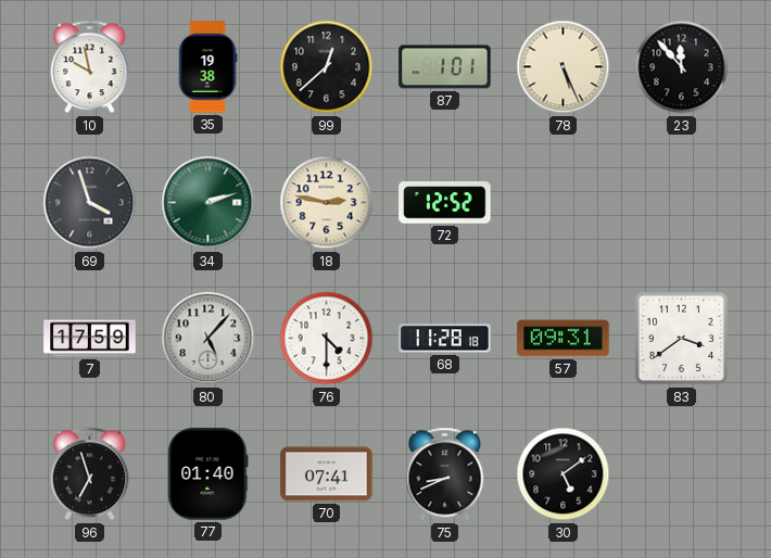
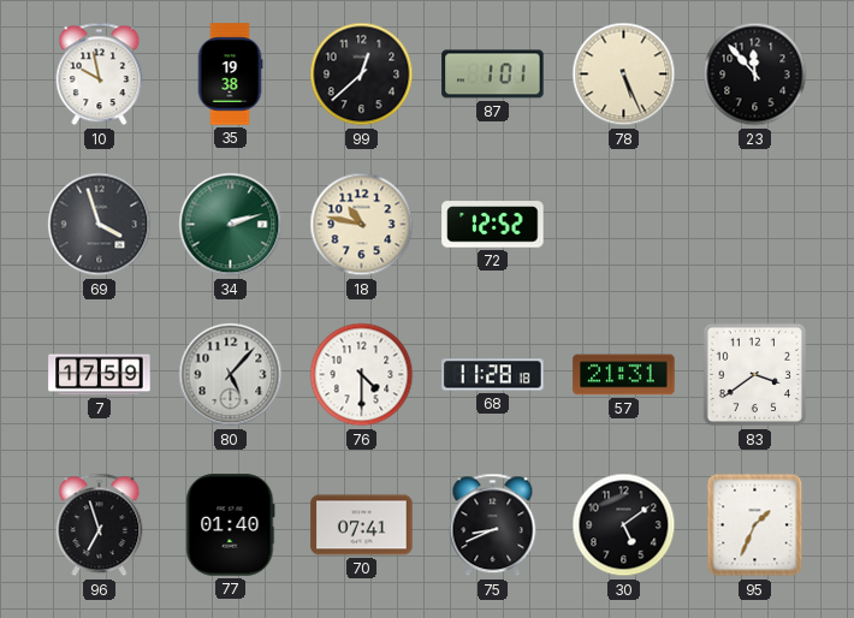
18: 2:47 -> 10:47
57: 09:31 -> 21:31
95: none -> 1:34
